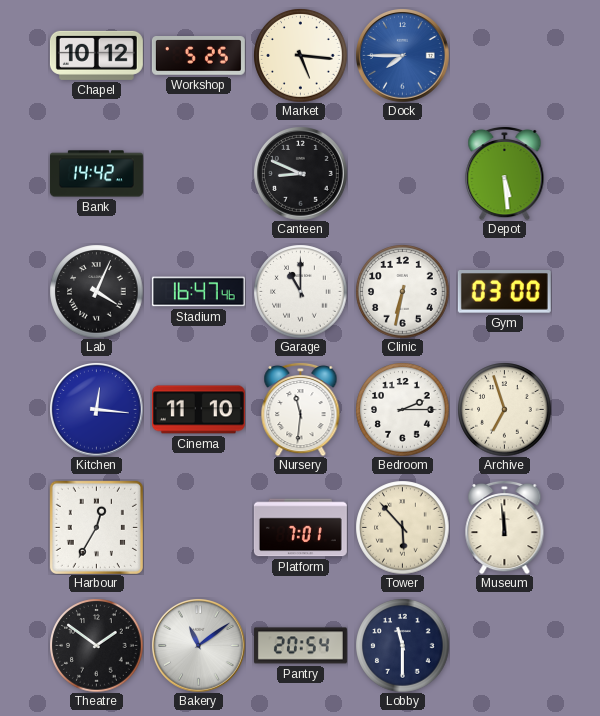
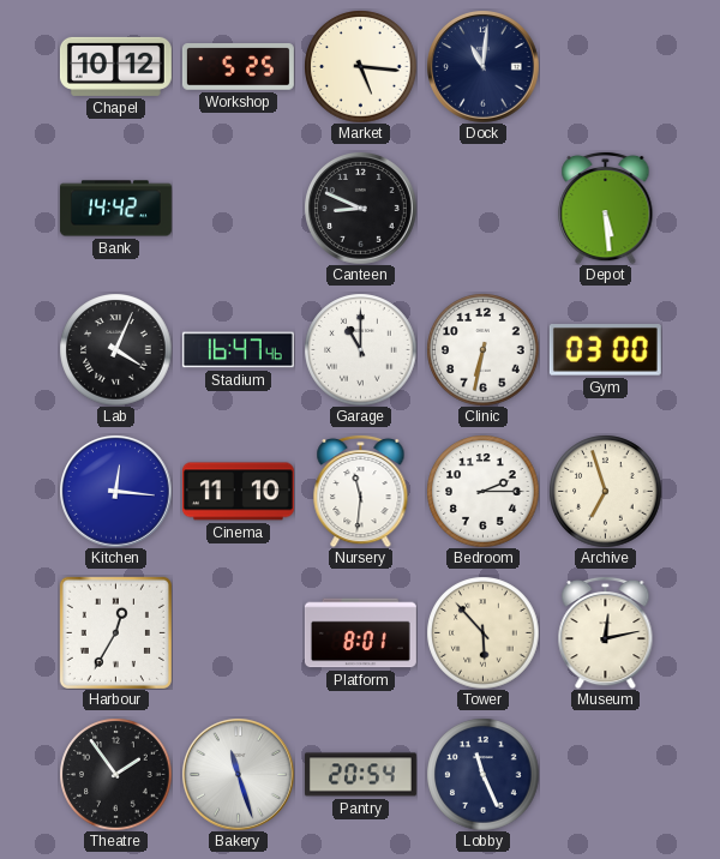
Dock: 7:45 -> 11:01
Dock dial: blue -> navy
Platform: 7:01 -> 8:01
Museum: 11:59 -> 12:13
Theatre: 1:51 -> 1:54
Bakery: 11:09 -> 11:27
Lobby: 11:30 -> 11:26
